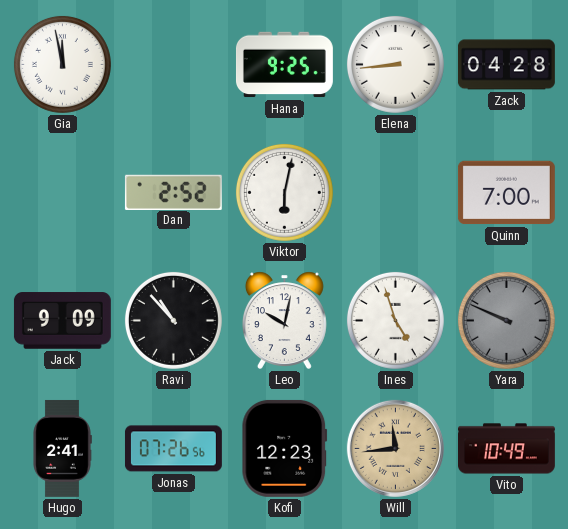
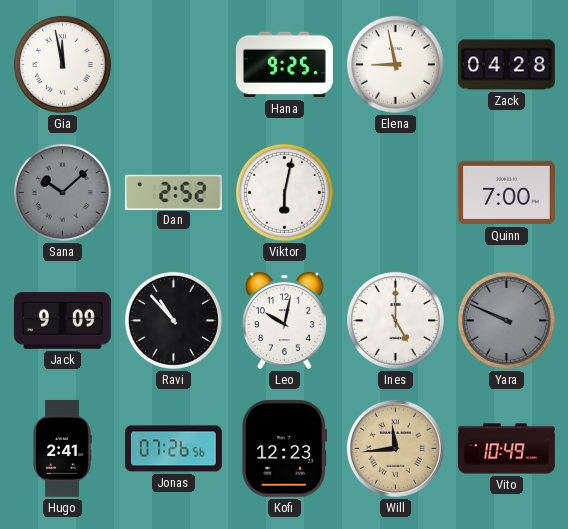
Elena: 8:44 -> 8:58
Sana: none -> 10:08
Ines: 4:57 -> 5:00
